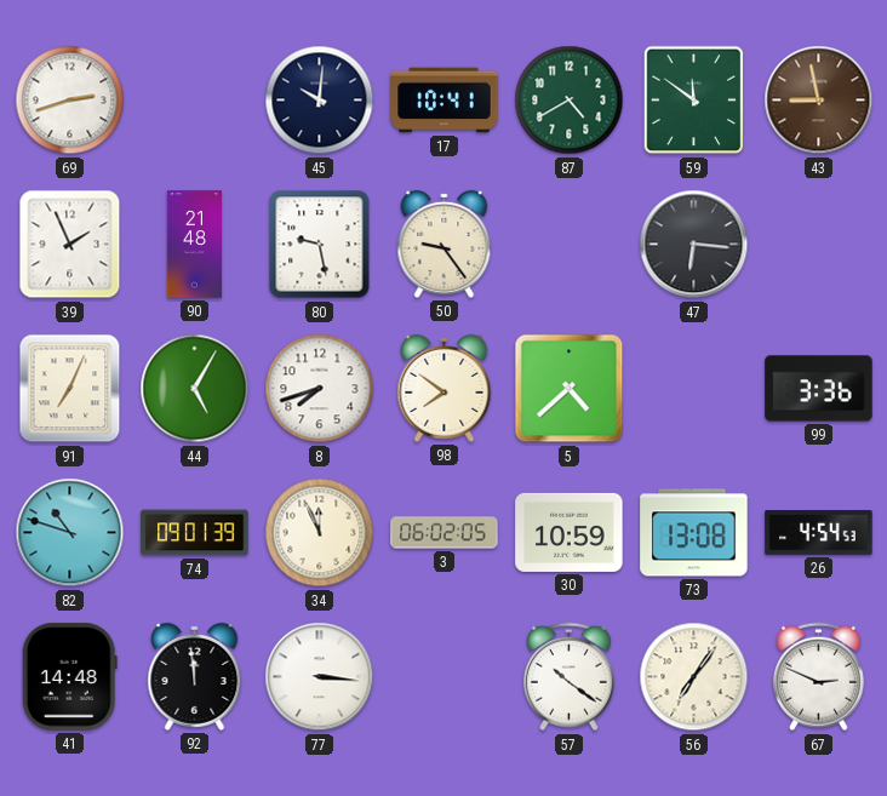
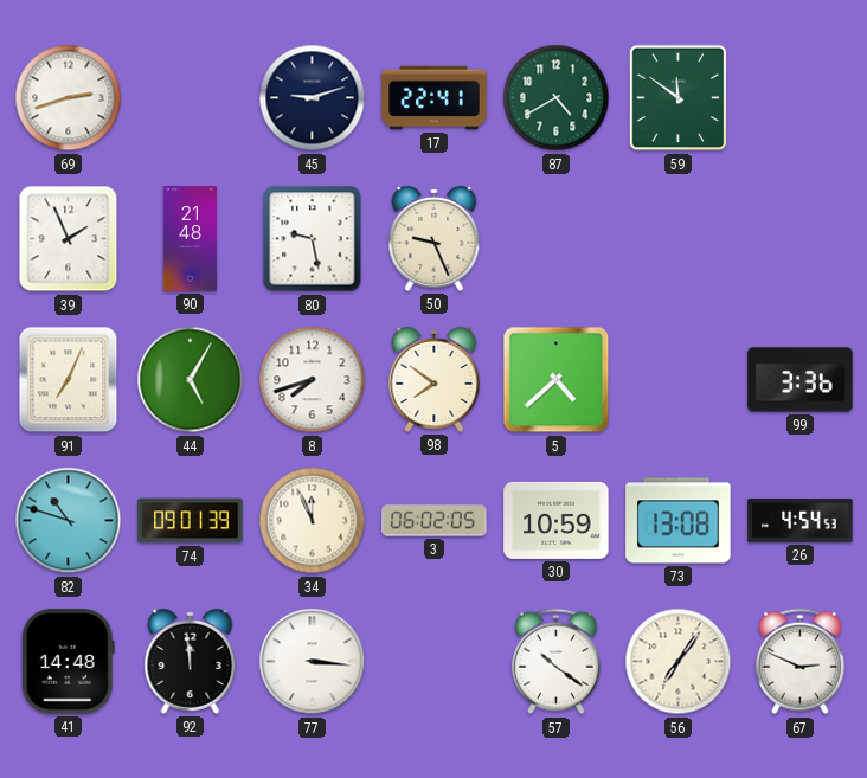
45: 10:01 -> 9:12
17: 10:41 -> 22:41
43: 8:58 -> none
50: 9:24 -> 9:26
47: 6:16 -> none
